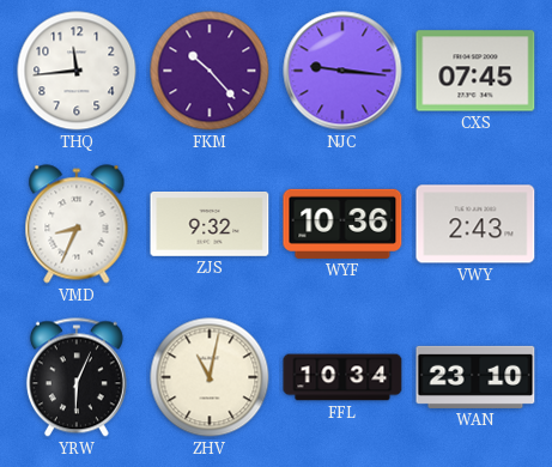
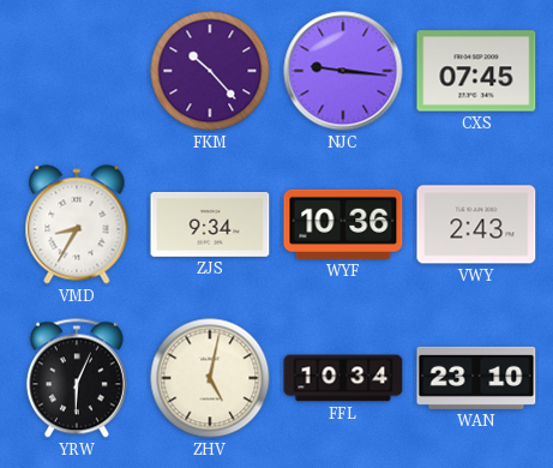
THQ: 11:44 -> none
VMD: 8:34 -> 8:35
ZJS: 9:32 -> 9:34
ZHV: 11:02 -> 5:02
